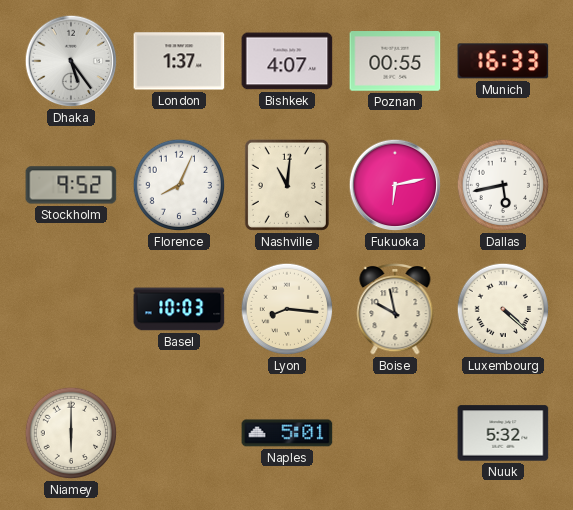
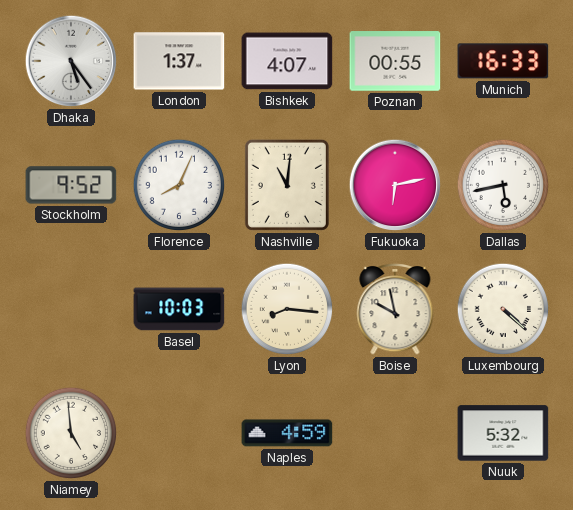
Niamey: 6:00 -> 4:59
Naples: 5:01 -> 4:59
